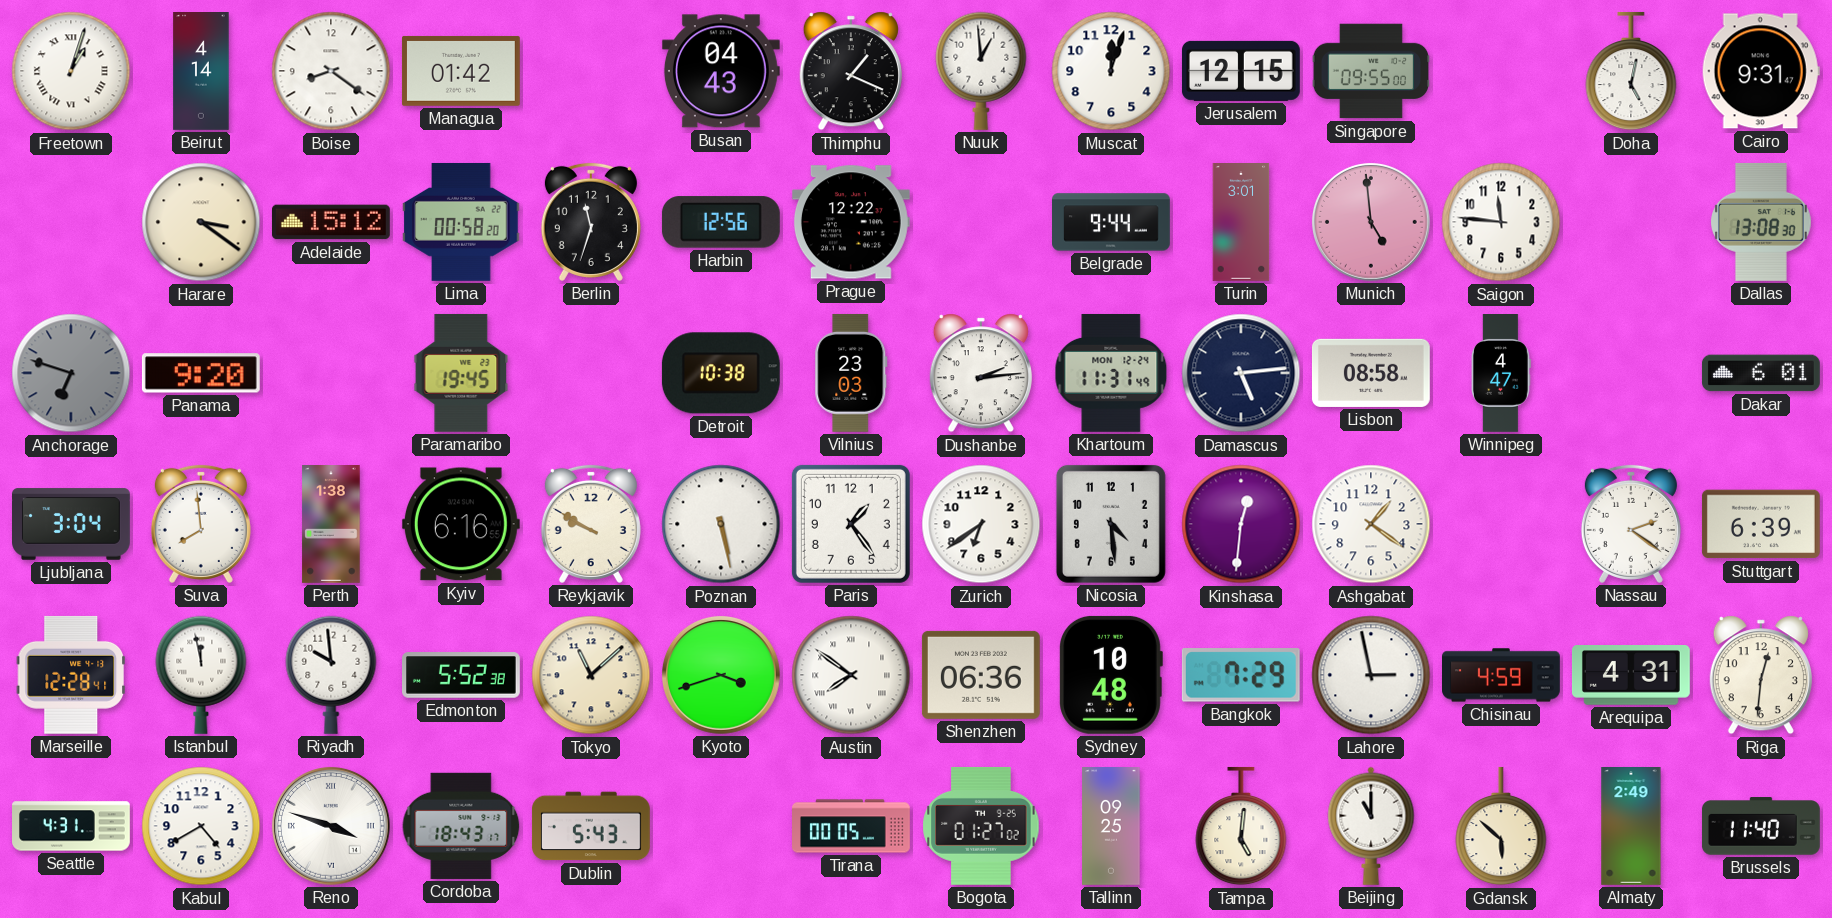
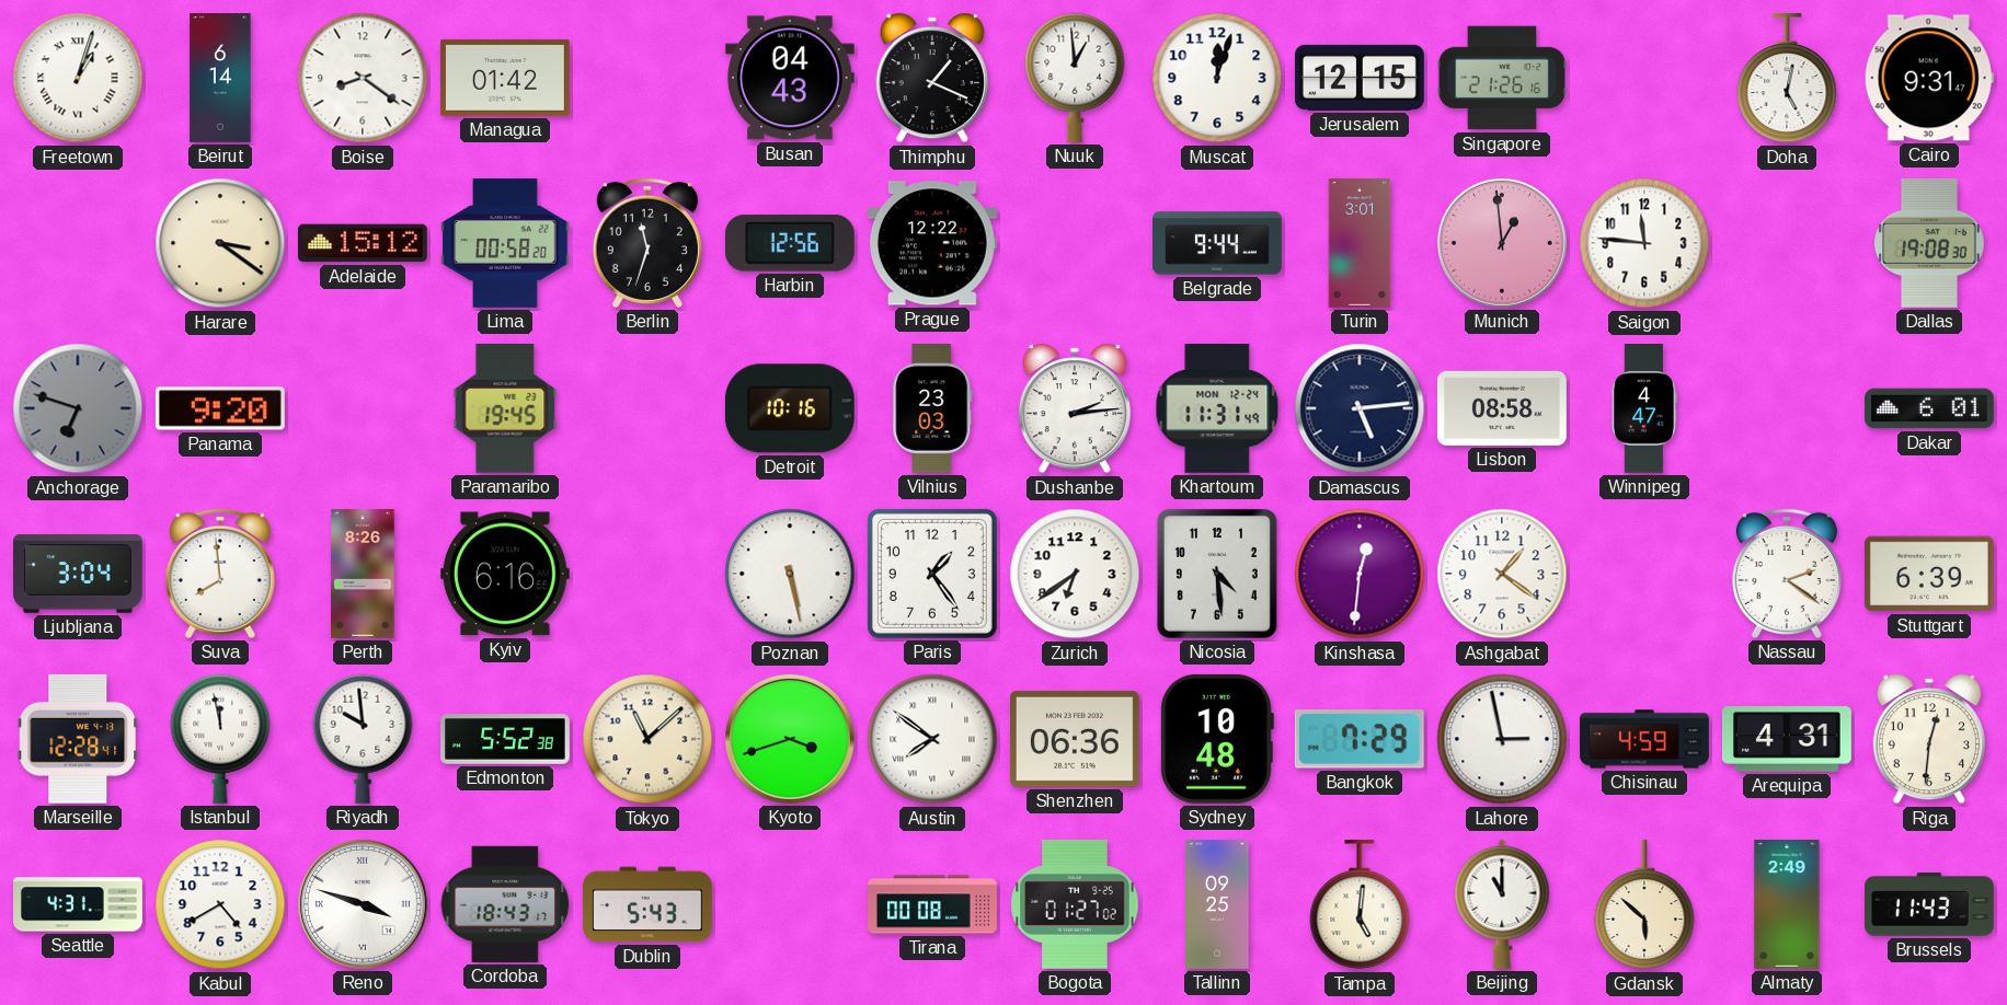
Beirut: 4:14 -> 6:14
Singapore: 09:55 -> 21:26
Munich: 4:59 -> 12:59
Dallas: 13:08 -> 19:08
Detroit: 10:38 -> 10:16
Perth: 1:38 -> 8:26
Reykjavik: 9:50 -> none
Tirana: 00:05 -> 00:08
Brussels: 11:40 -> 11:43
